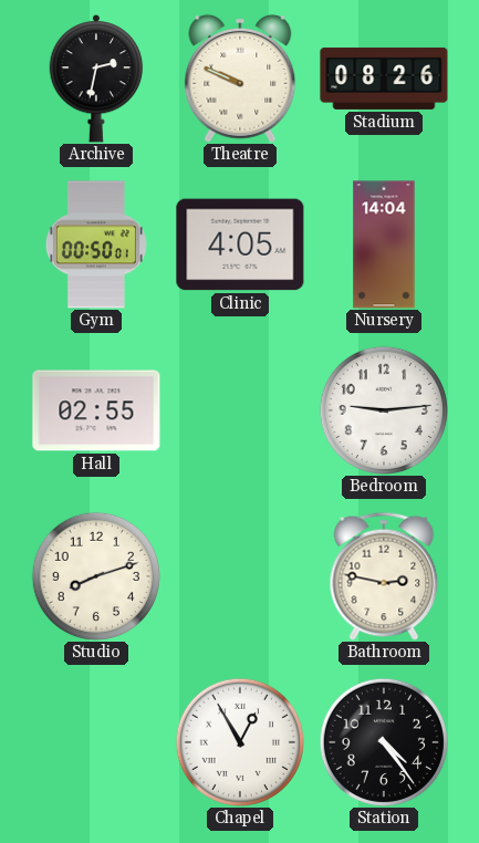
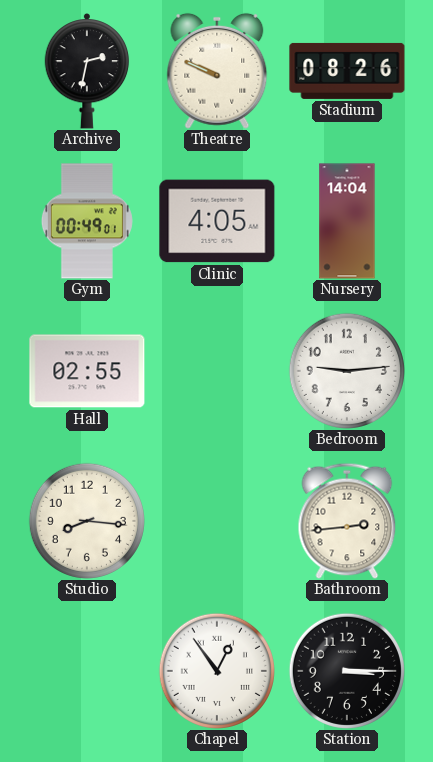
Gym: 00:50 -> 00:49
Studio: 8:12 -> 8:16
Bathroom: 2:47 -> 2:44
Chapel: 12:55 -> 12:54
Station: 4:24 -> 3:15
